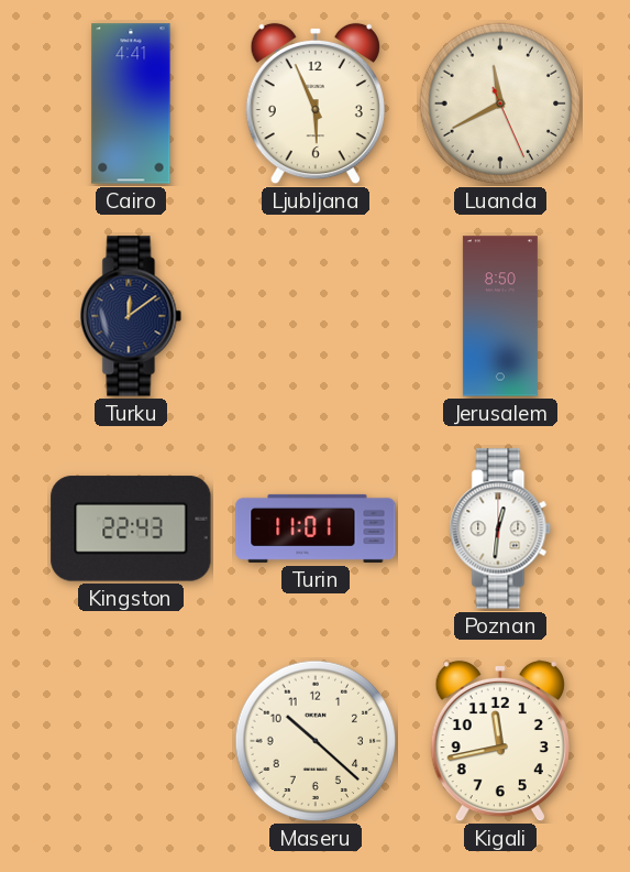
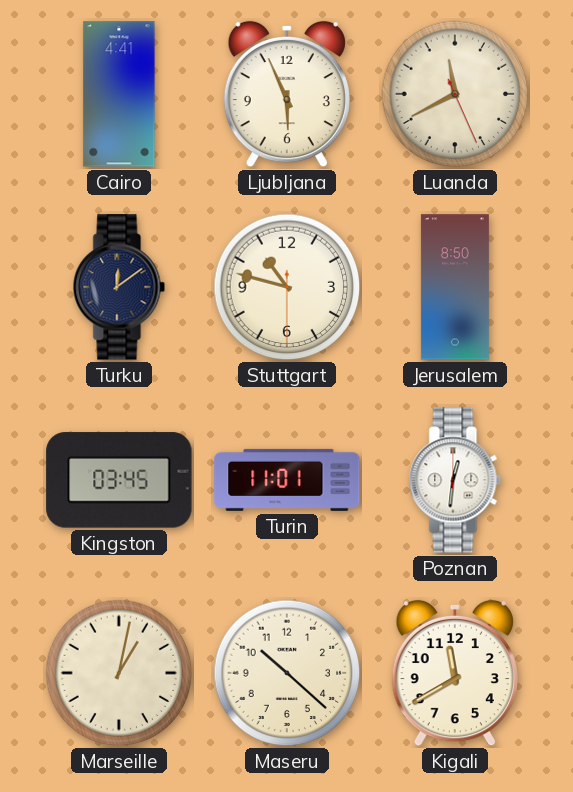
Stuttgart: none -> 10:47
Kingston: 22:43 -> 03:45
Marseille: none -> 1:02
Kigali: 11:43 -> 11:40
